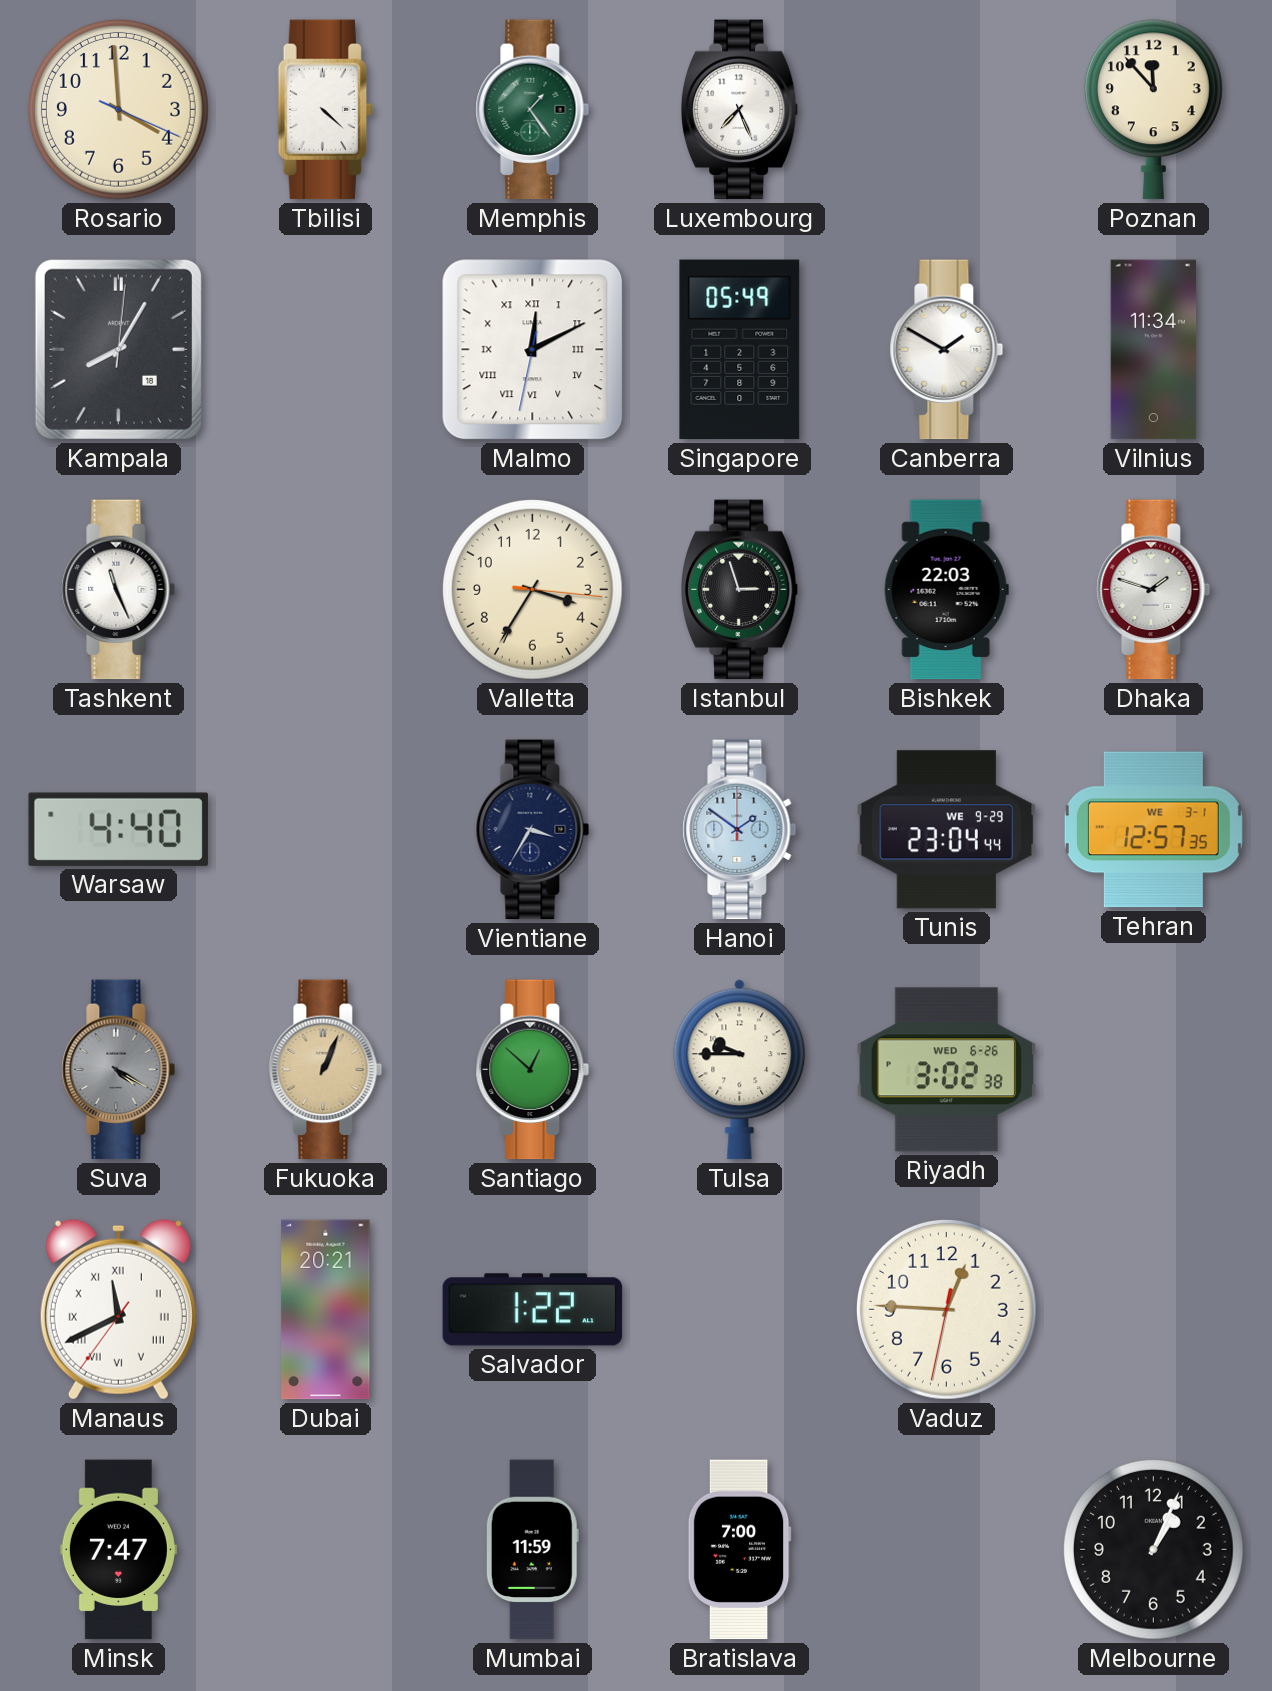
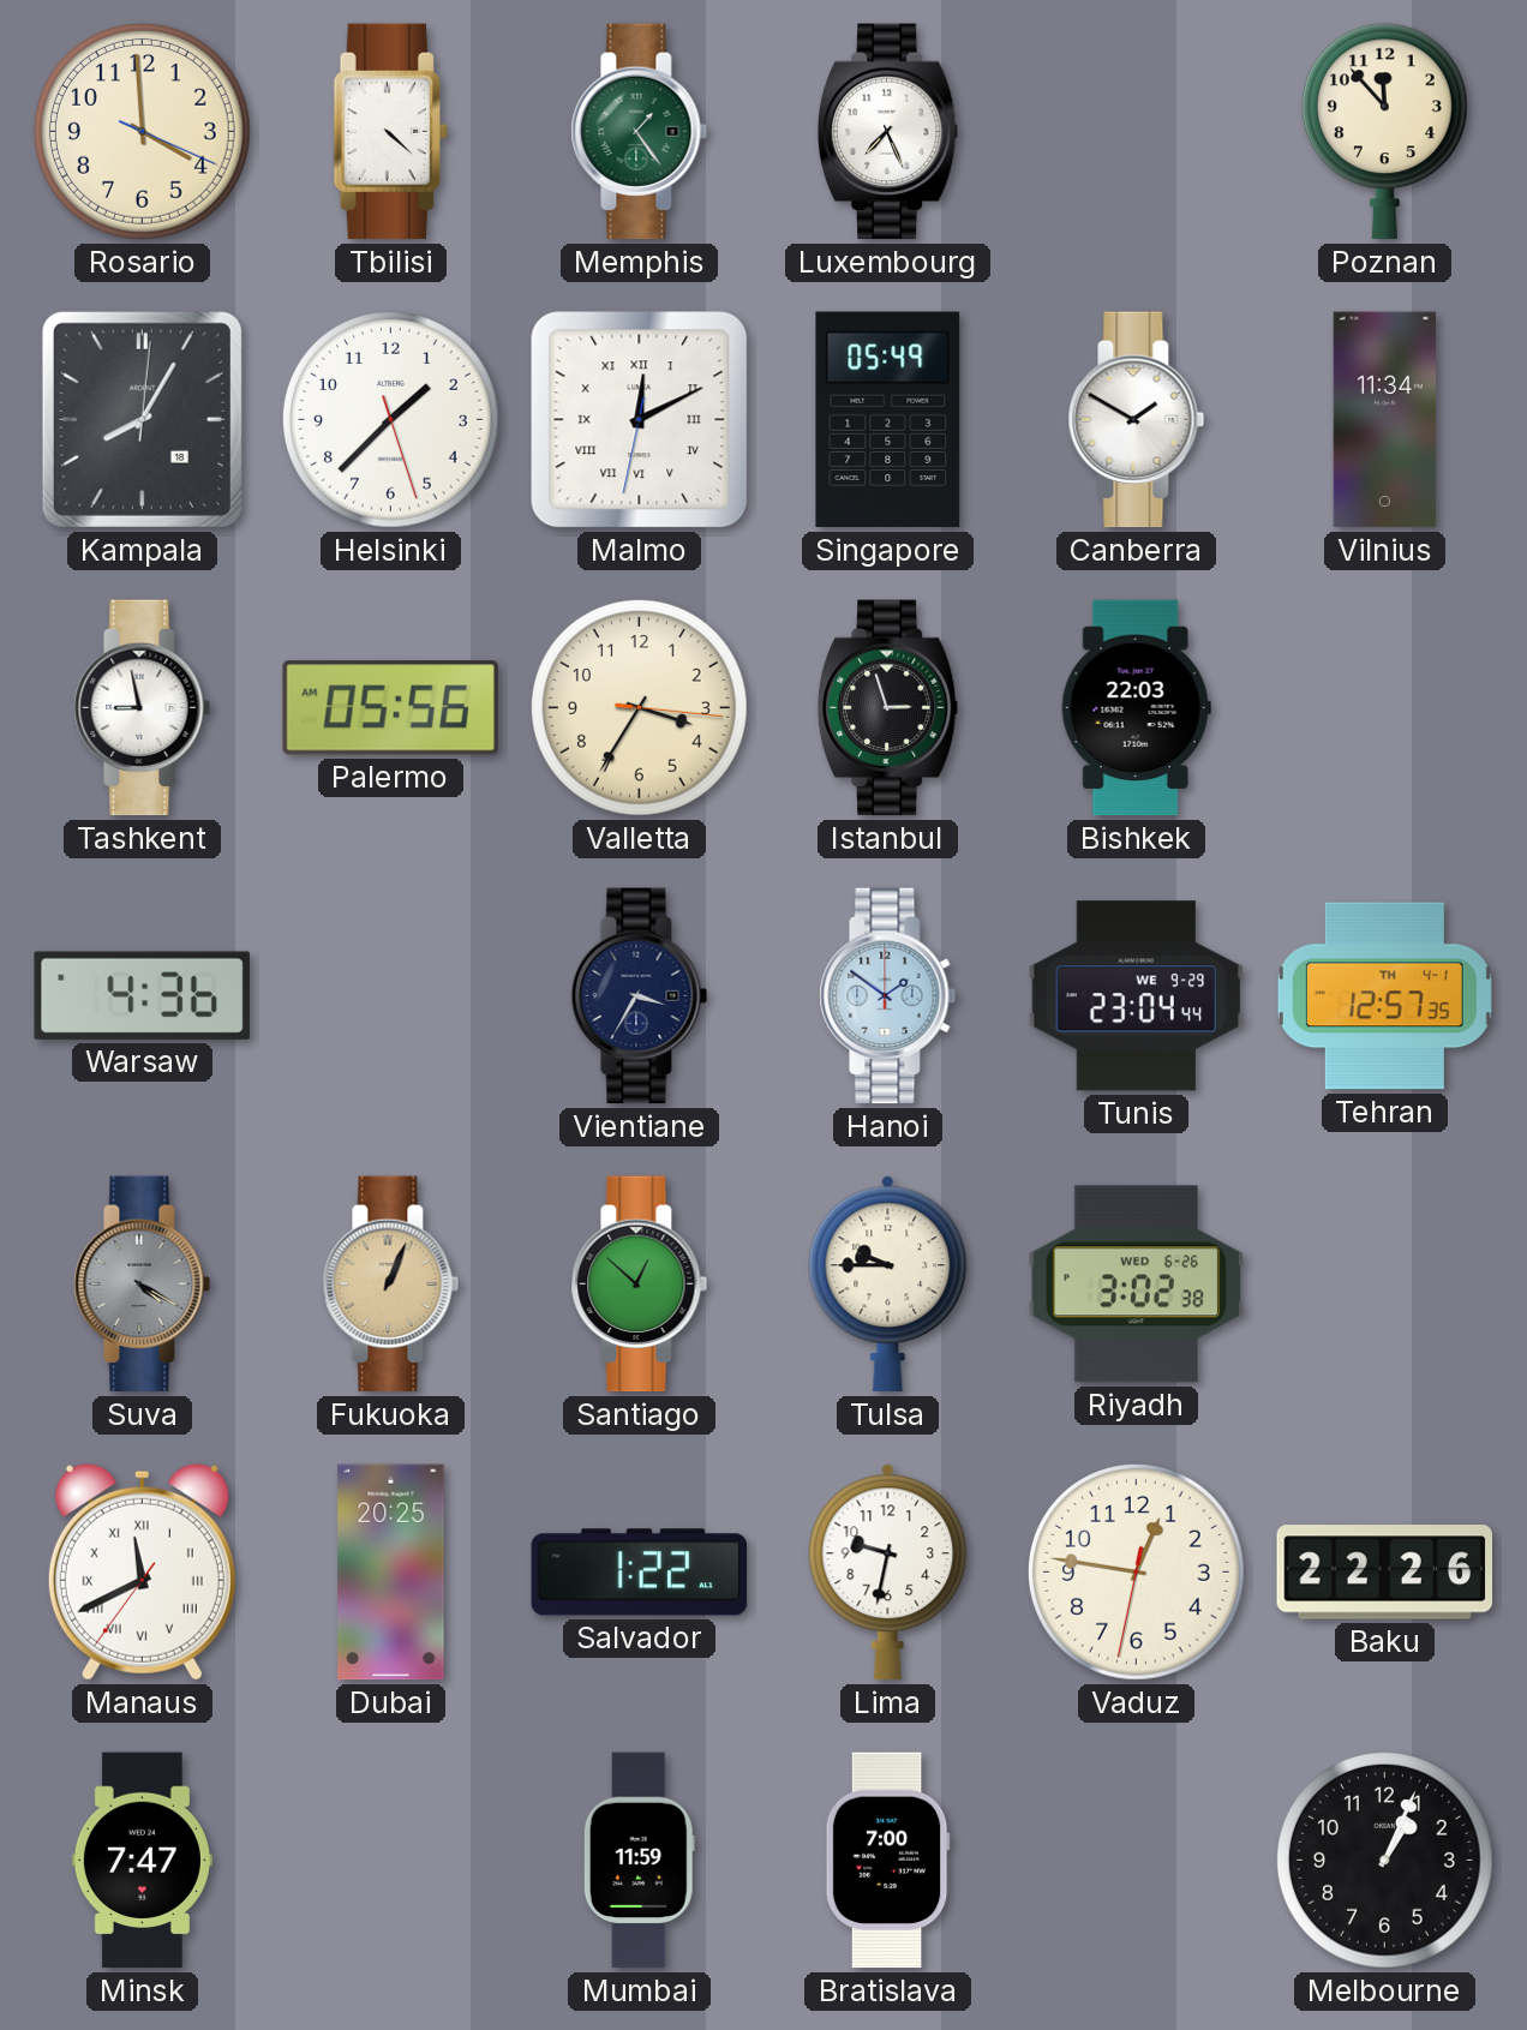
Helsinki: none -> 1:37
Tashkent: 11:26 -> 8:58
Palermo: none -> 05:56
Dhaka: 1:48 -> none
Warsaw: 4:40 -> 4:36
Tehran date: WE 3-1 -> TH 4-1
Dubai: 20:21 -> 20:25
Lima: none -> 9:32
Vaduz: 12:45 -> 12:46
Baku: none -> 22:26
